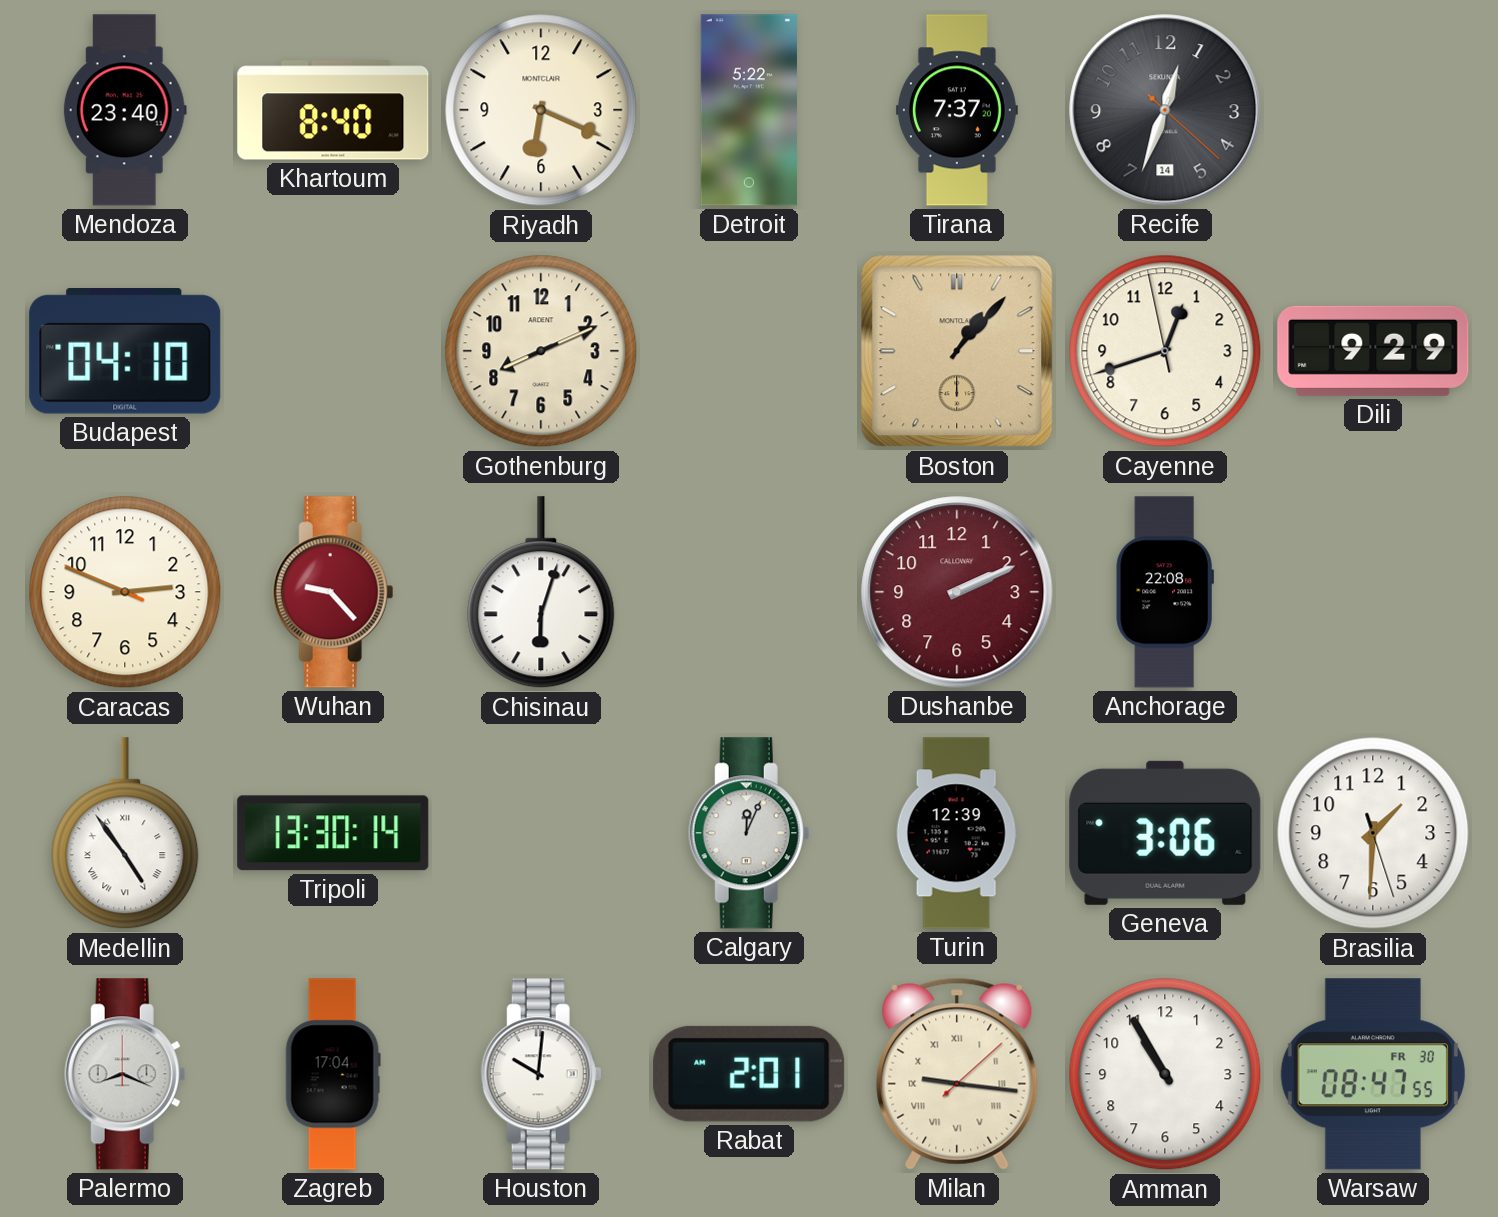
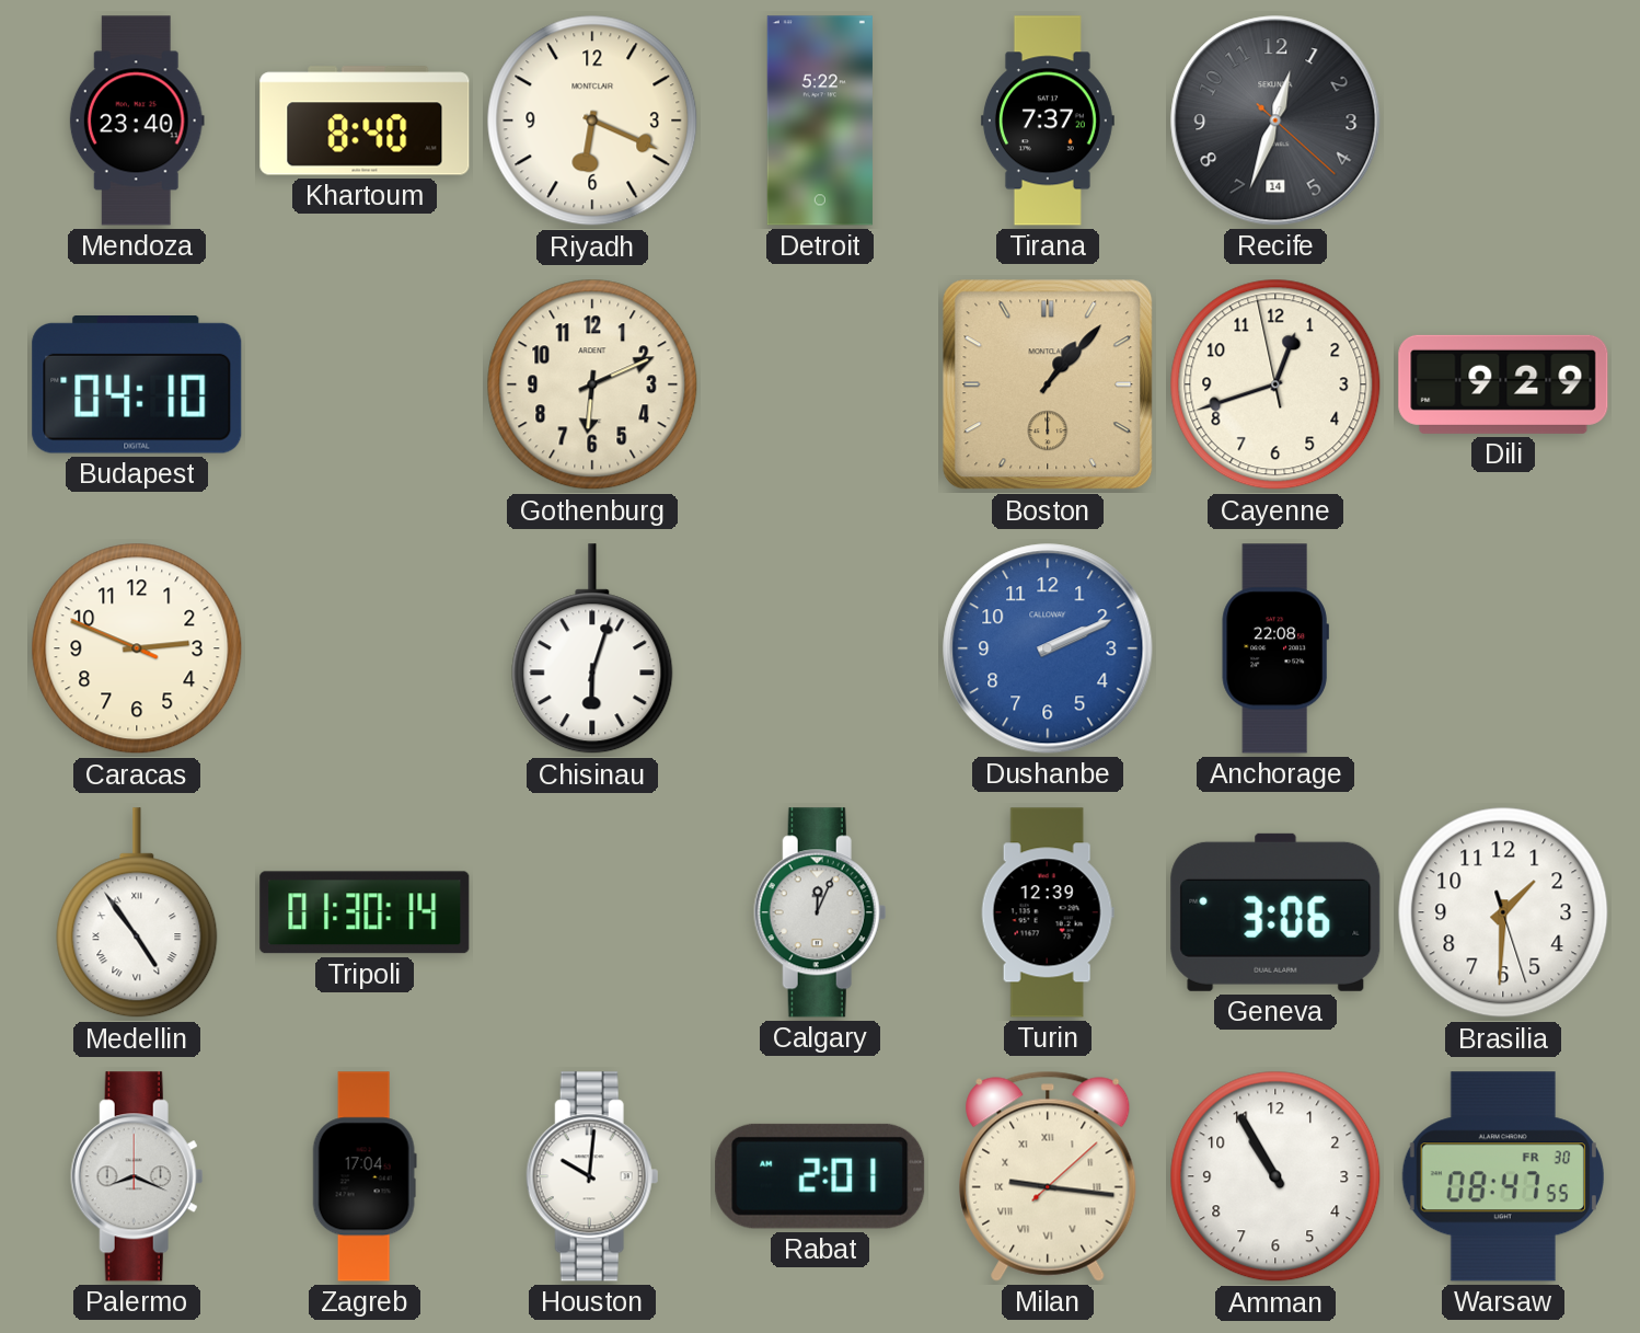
Gothenburg: 8:11 -> 6:11
Wuhan: 9:23 -> none
Dushanbe dial: burgundy -> blue
Tripoli: 13:30 -> 01:30
